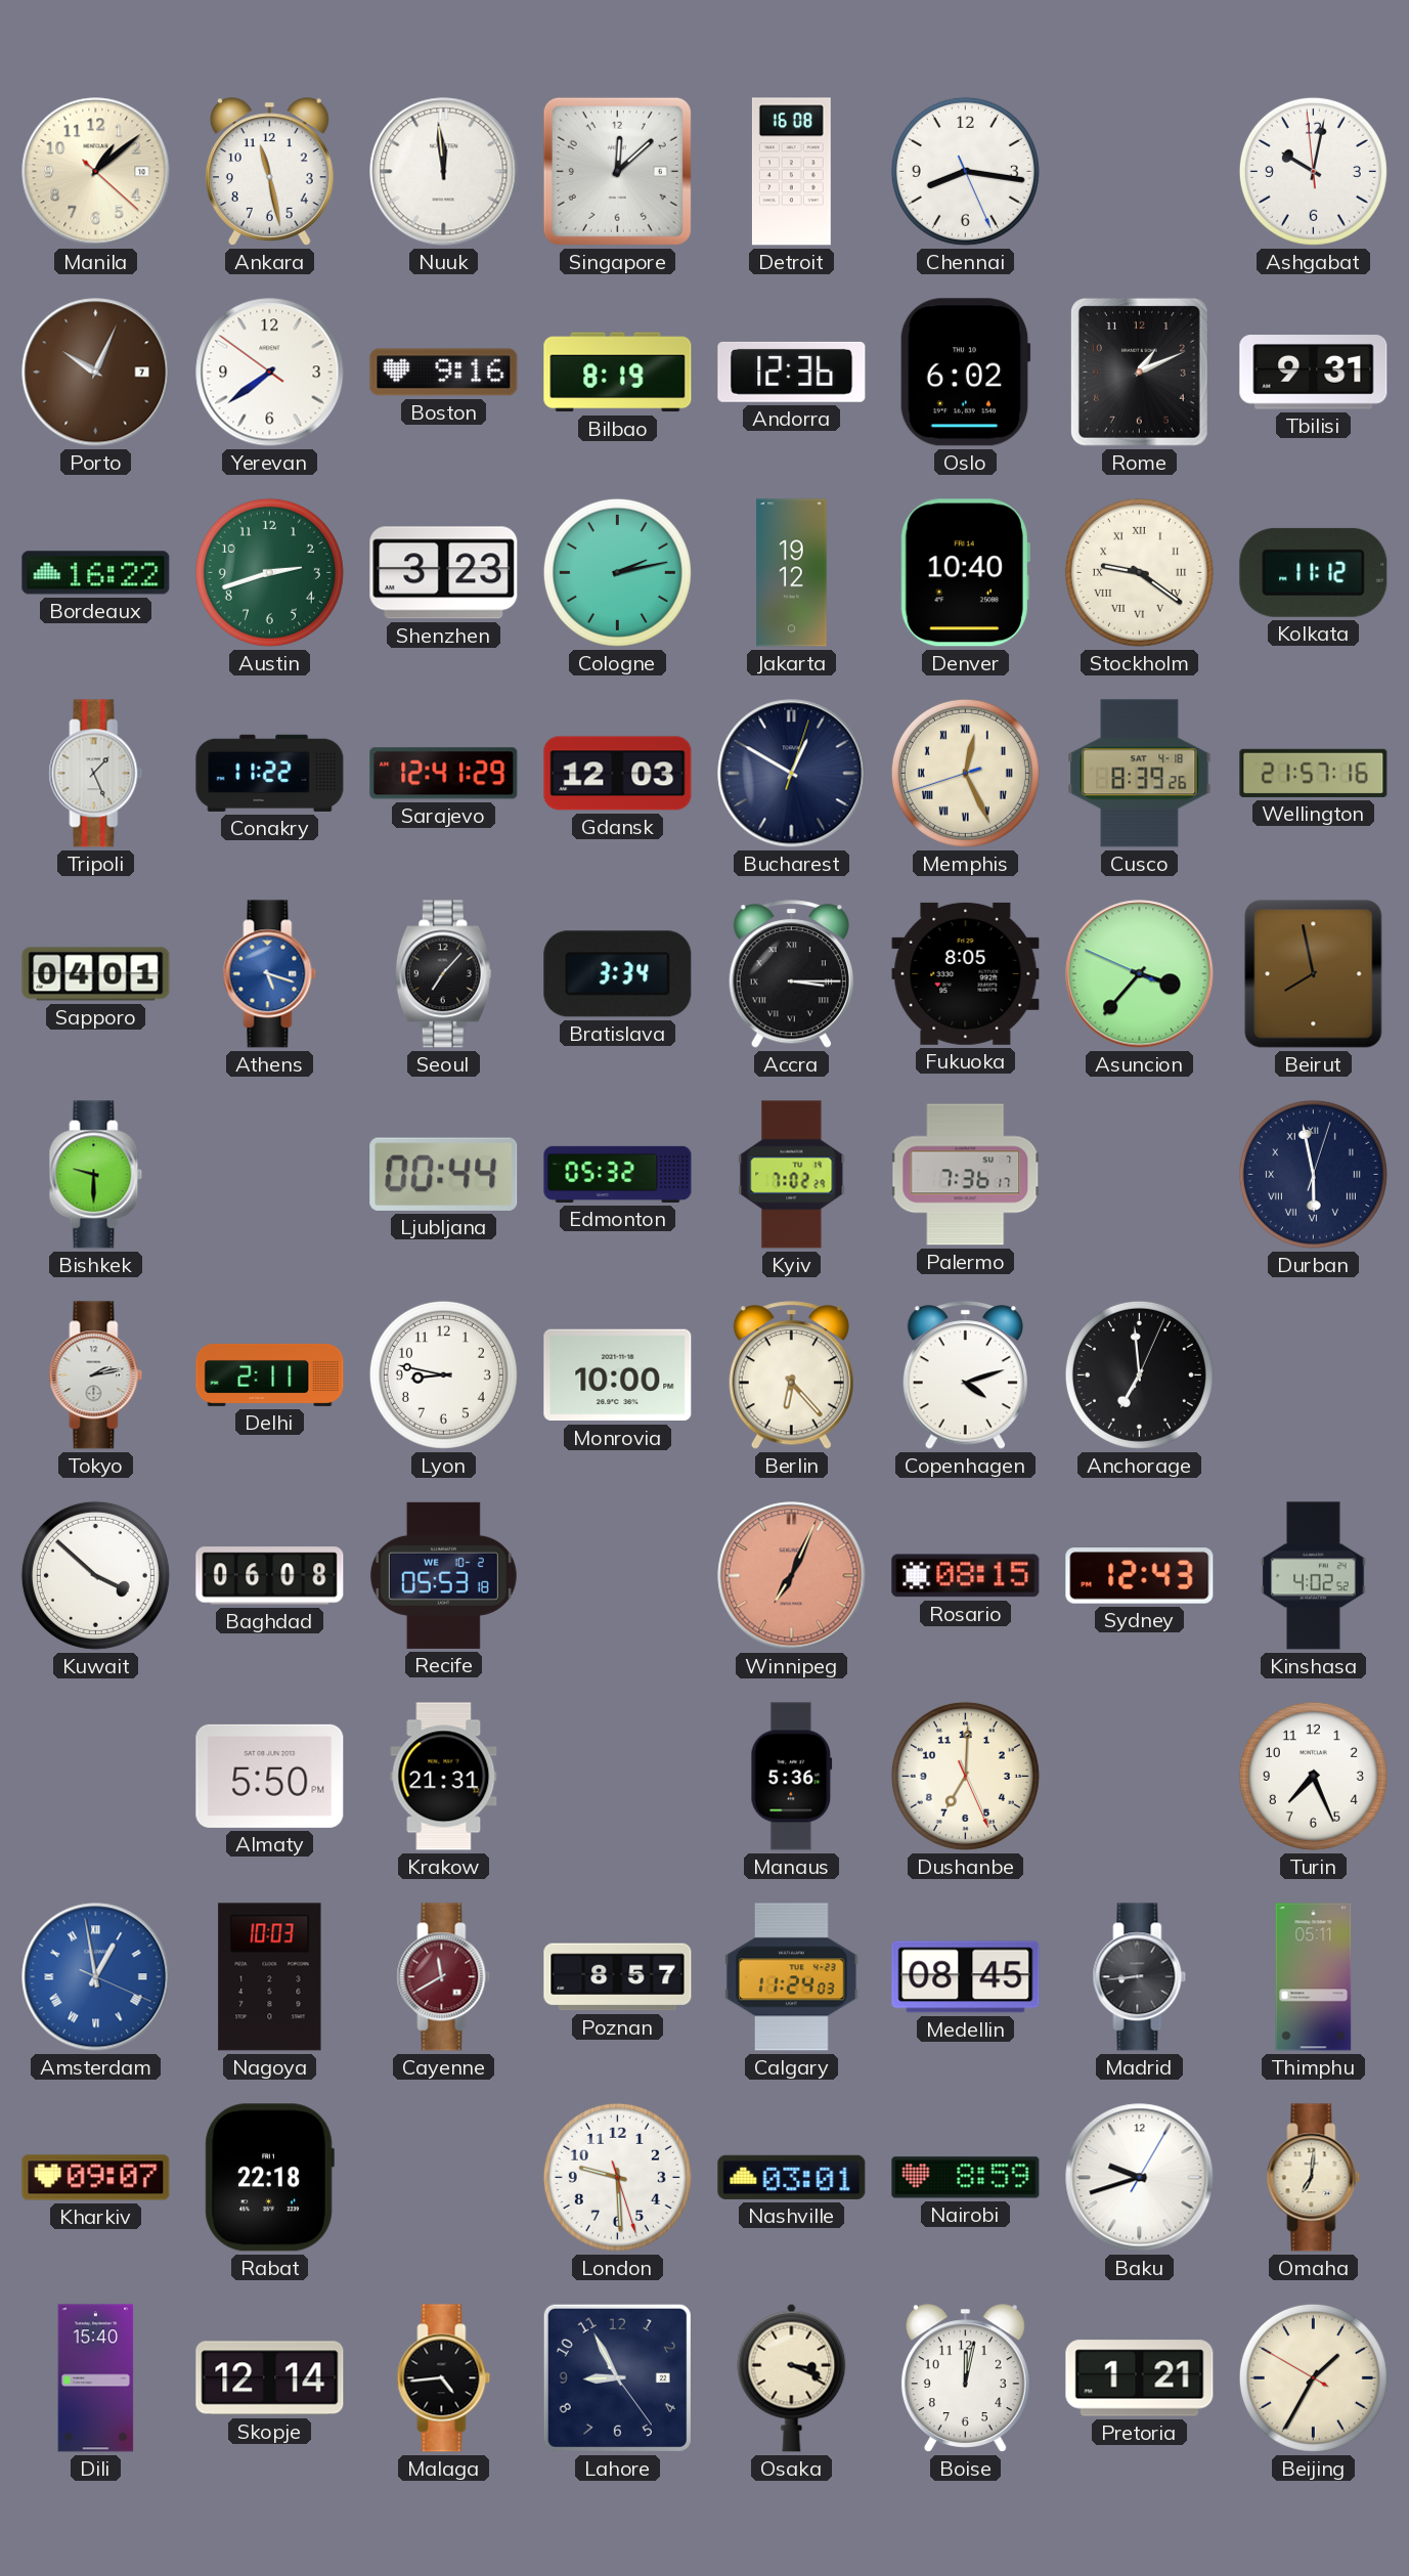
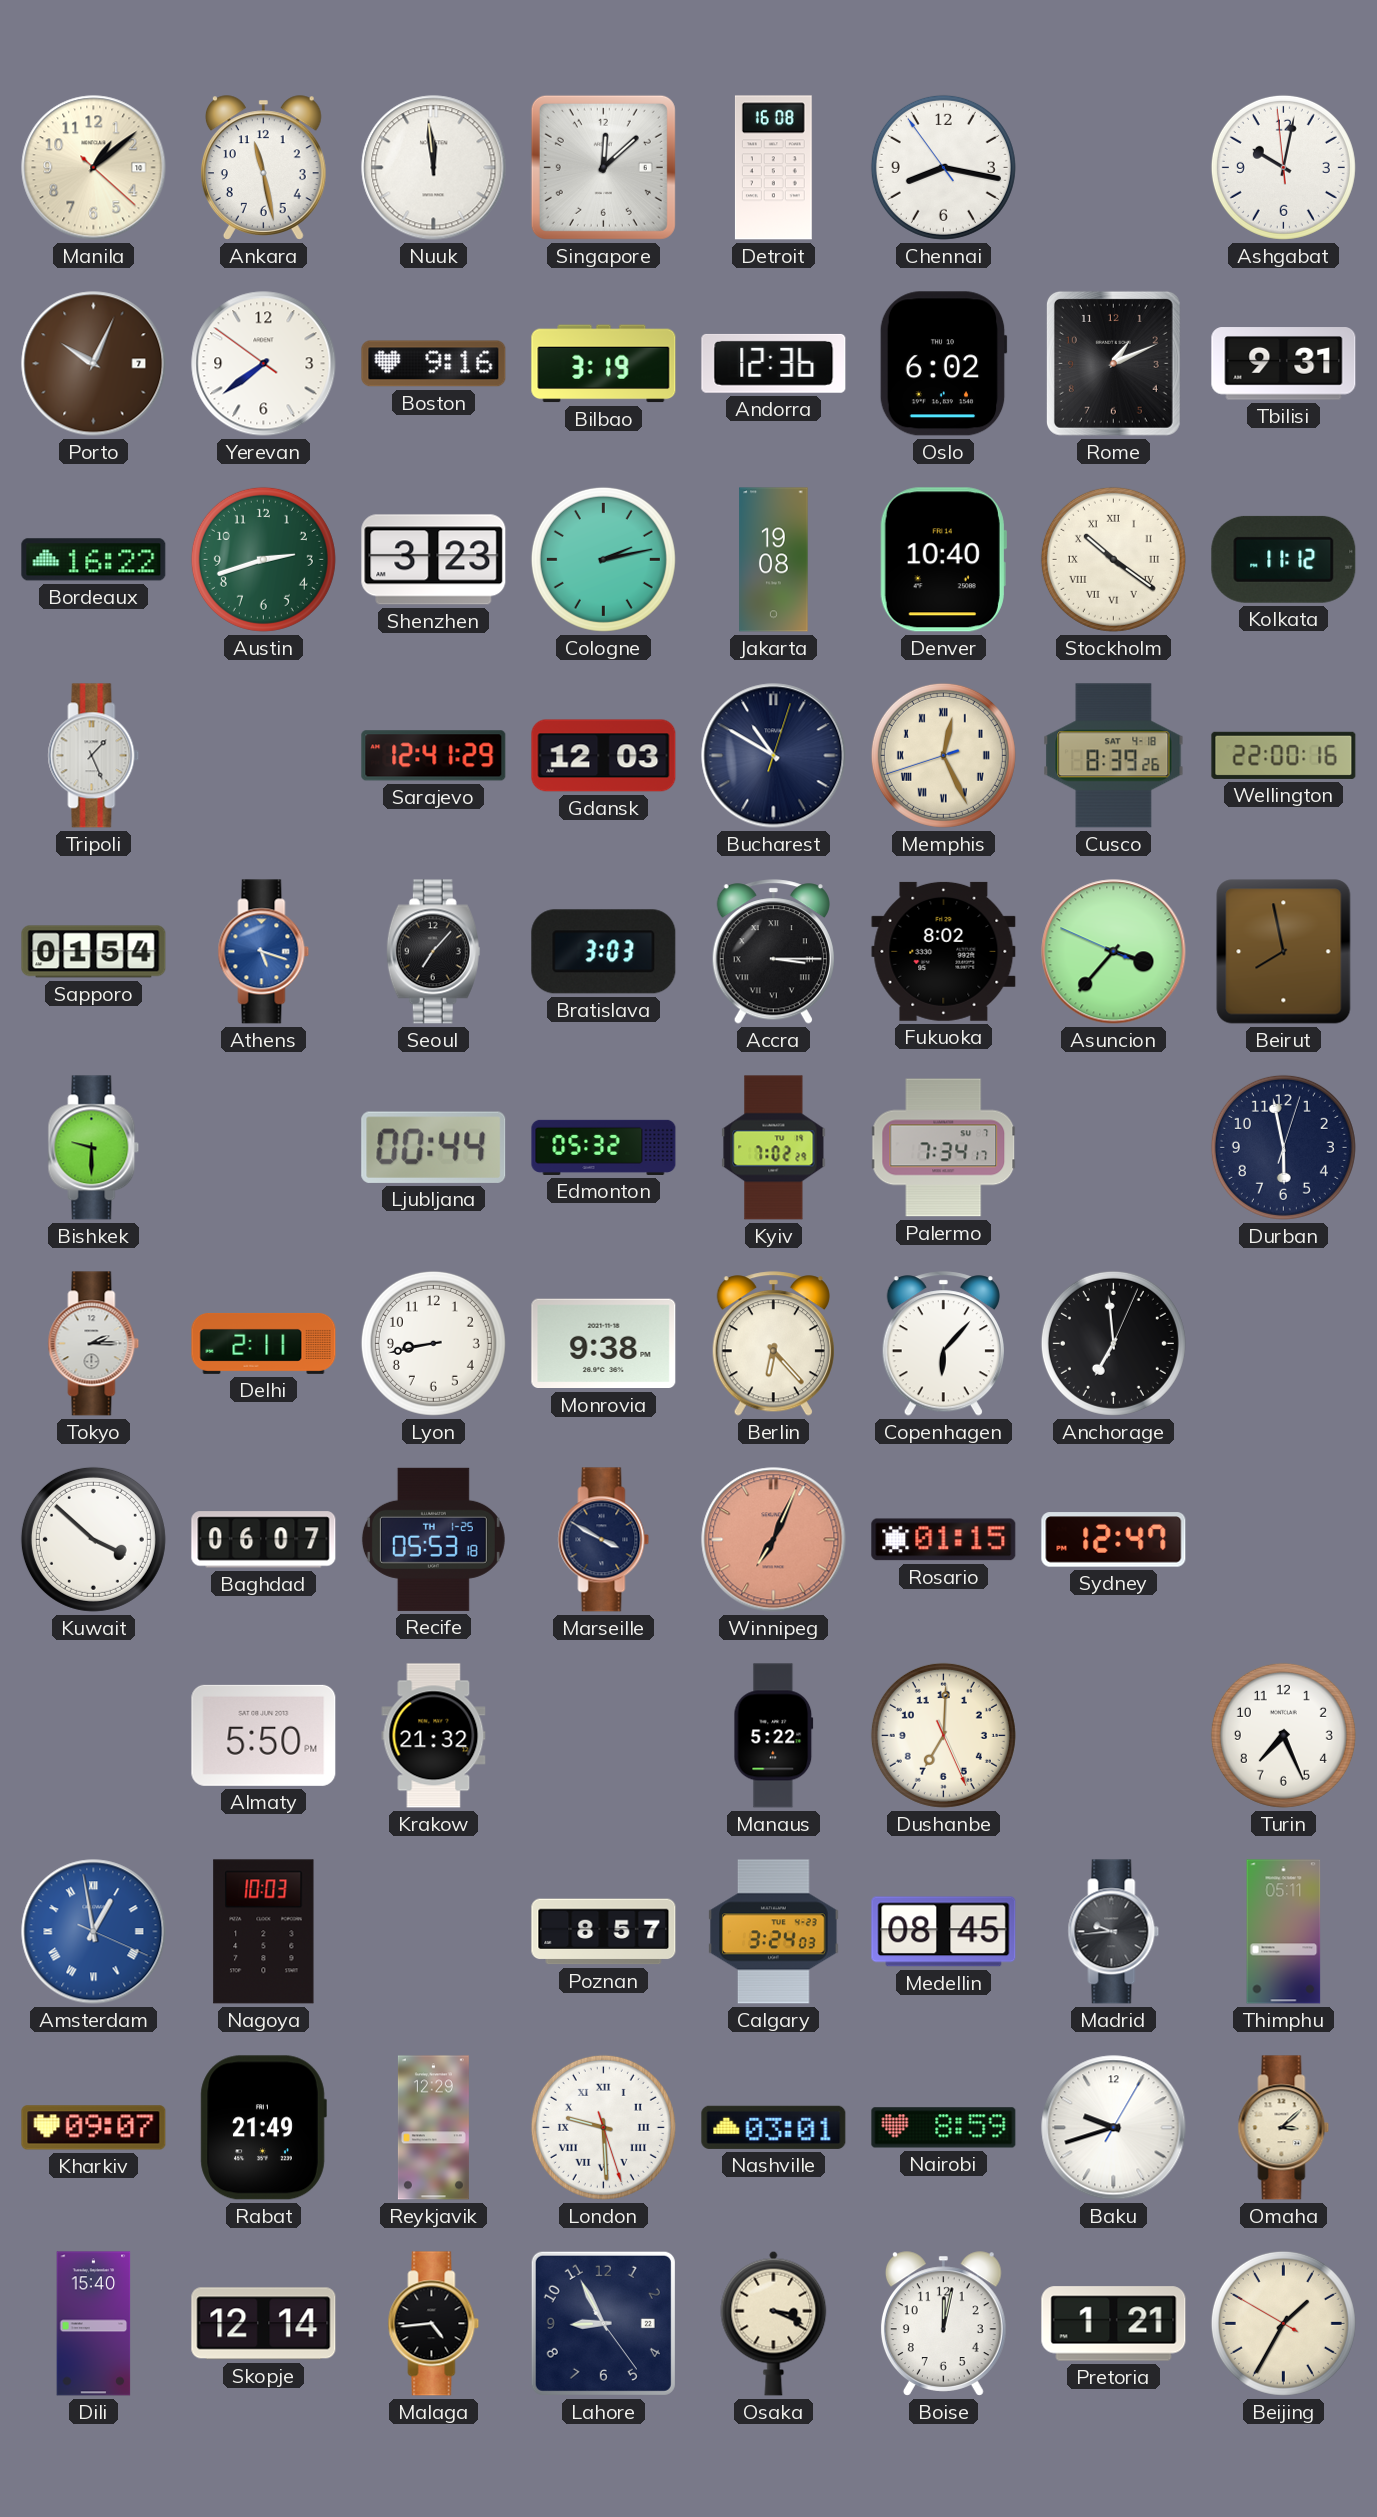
Chennai: 8:16:26 -> 8:16:54
Bilbao: 8:19 -> 3:19
Jakarta: 19:12 -> 19:08
Stockholm: 9:21 -> 10:21
Conakry: 11:22 -> none
Bucharest: 12:50 -> 10:50
Wellington: 21:57 -> 22:00
Sapporo: 04:01 -> 01:54
Bratislava: 3:34 -> 3:03
Fukuoka: 8:05 -> 8:02
Palermo: 7:36 -> 7:34
Durban numerals: Roman -> Arabic
Tokyo: 2:13 -> 2:15
Lyon: 8:47 -> 8:43
Monrovia: 10:00 -> 9:38
Copenhagen: 4:12 -> 6:07
Baghdad: 06:08 -> 06:07
Recife date: WE 10-2 -> TH 1-25
Marseille: none -> 3:50
Rosario: 08:15 -> 01:15
Sydney: 12:43 -> 12:47
Kinshasa: 4:02 -> none
Krakow: 21:31 -> 21:32
Manaus: 5:36 -> 5:22
Cayenne: 11:40 -> none
Calgary: 11:24 -> 3:24
Madrid: 8:44 -> 9:44
Rabat: 22:18 -> 21:49
Reykjavik: none -> 12:29
London numerals: Arabic -> Roman
Omaha: 7:01 -> 3:08
